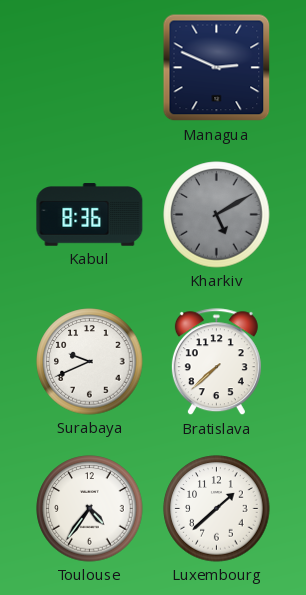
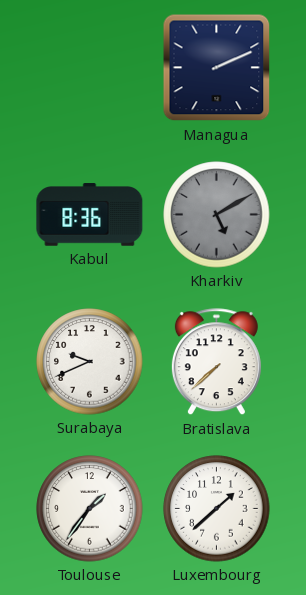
Managua: 2:49 -> 2:11
Toulouse: 4:36 -> 1:36
